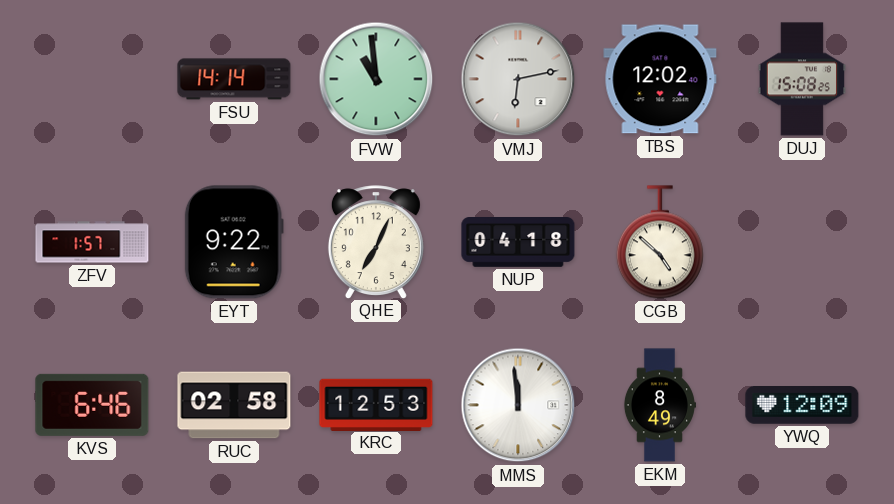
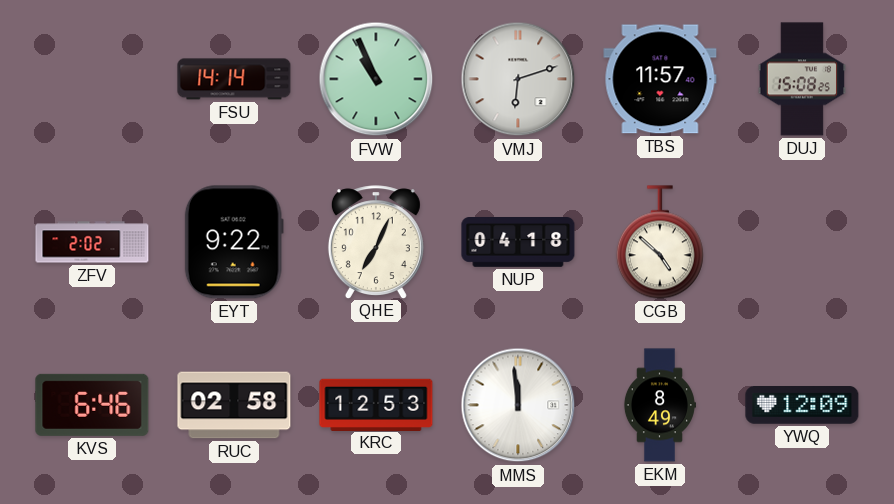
FVW: 10:59 -> 10:56
VMJ: 6:13 -> 6:12
TBS: 12:02 -> 11:57
ZFV: 1:57 -> 2:02
